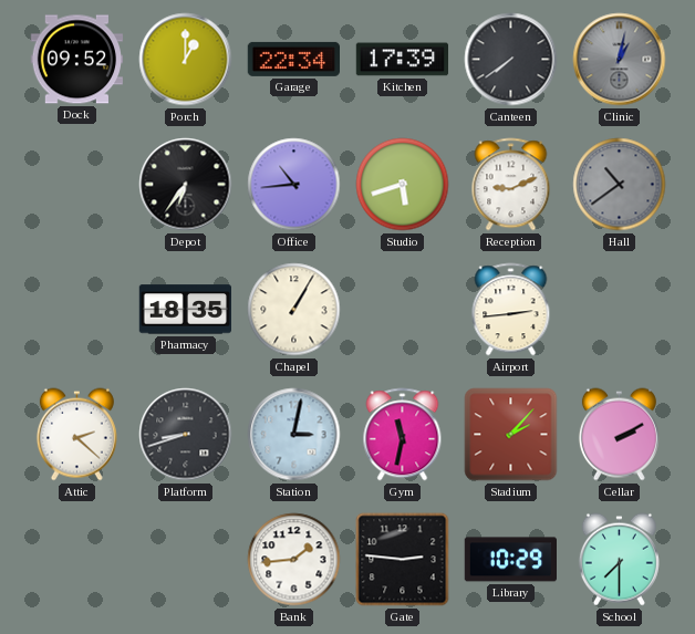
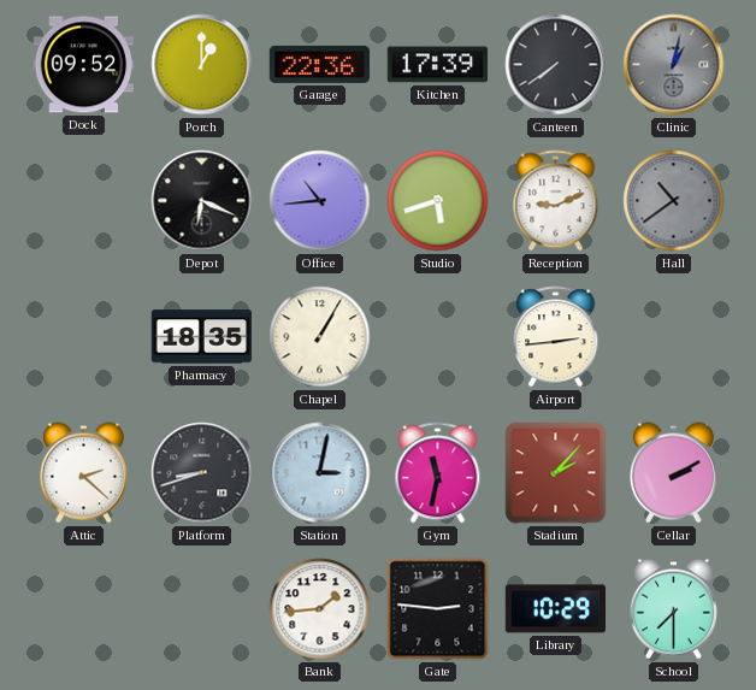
Garage: 22:34 -> 22:36
Depot: 6:36 -> 6:19
